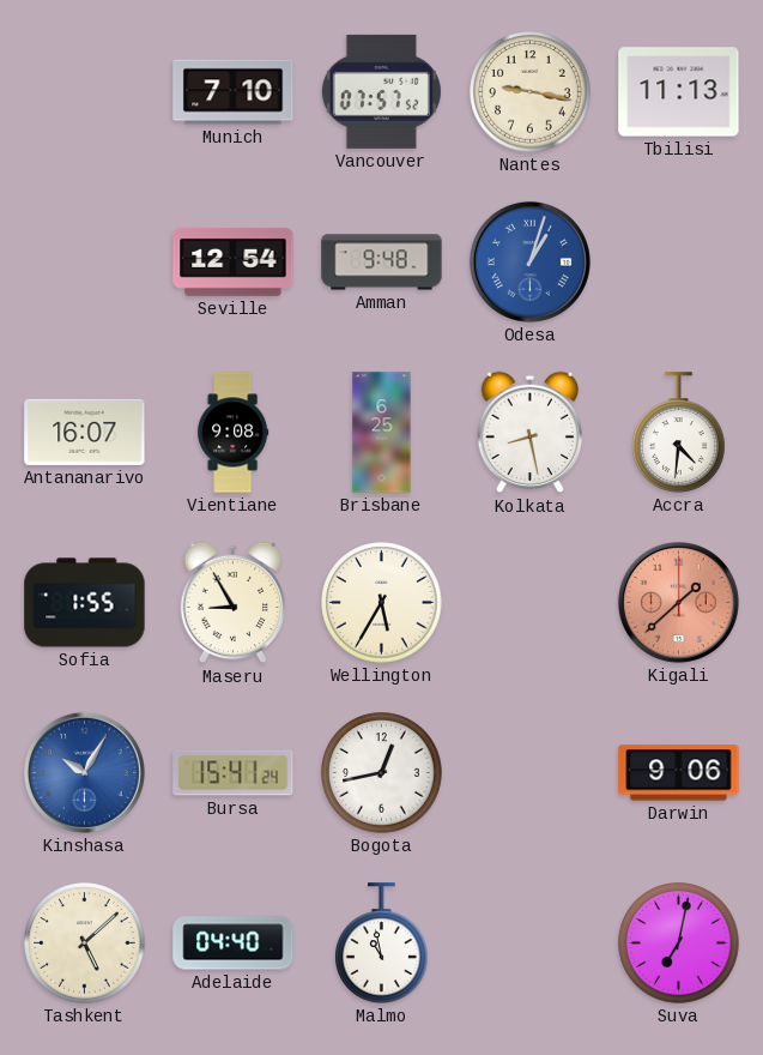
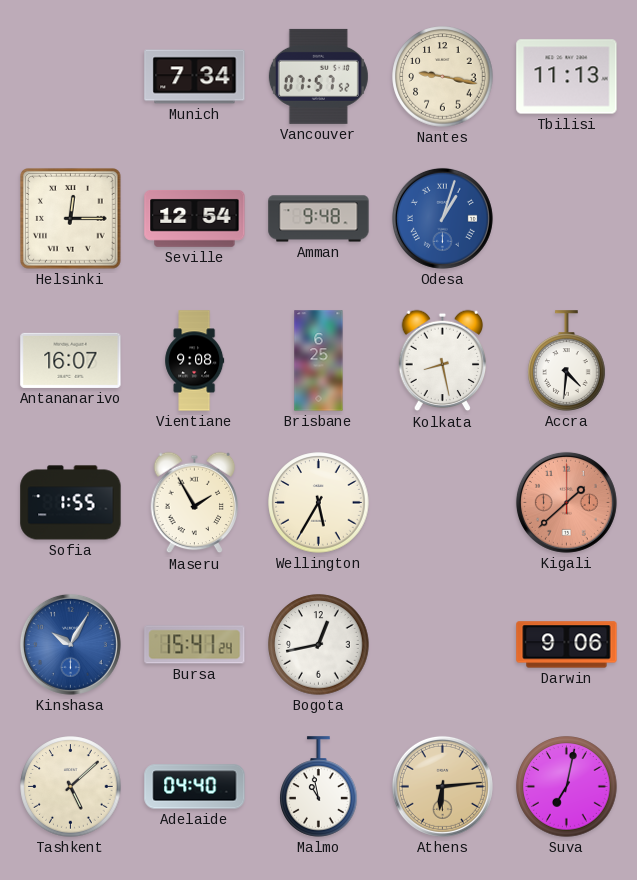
Munich: 7:10 -> 7:34
Helsinki: none -> 12:15
Maseru: 8:55 -> 1:55
Athens: none -> 6:14
